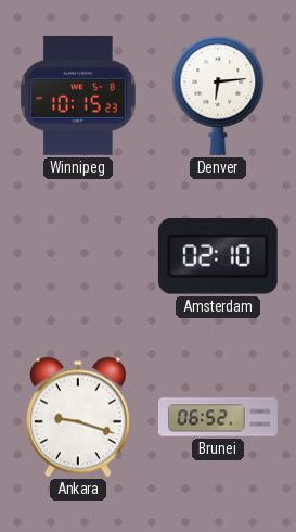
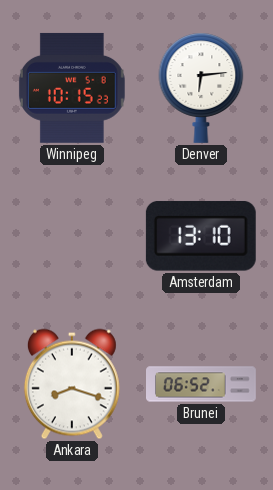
Amsterdam: 02:10 -> 13:10
Ankara: 9:18 -> 8:18
